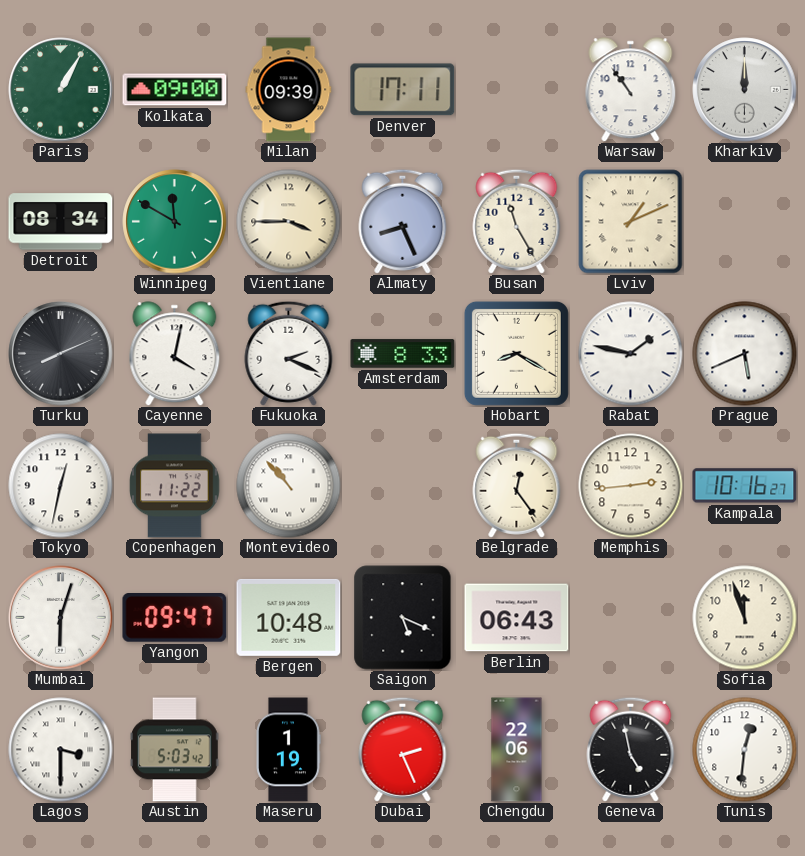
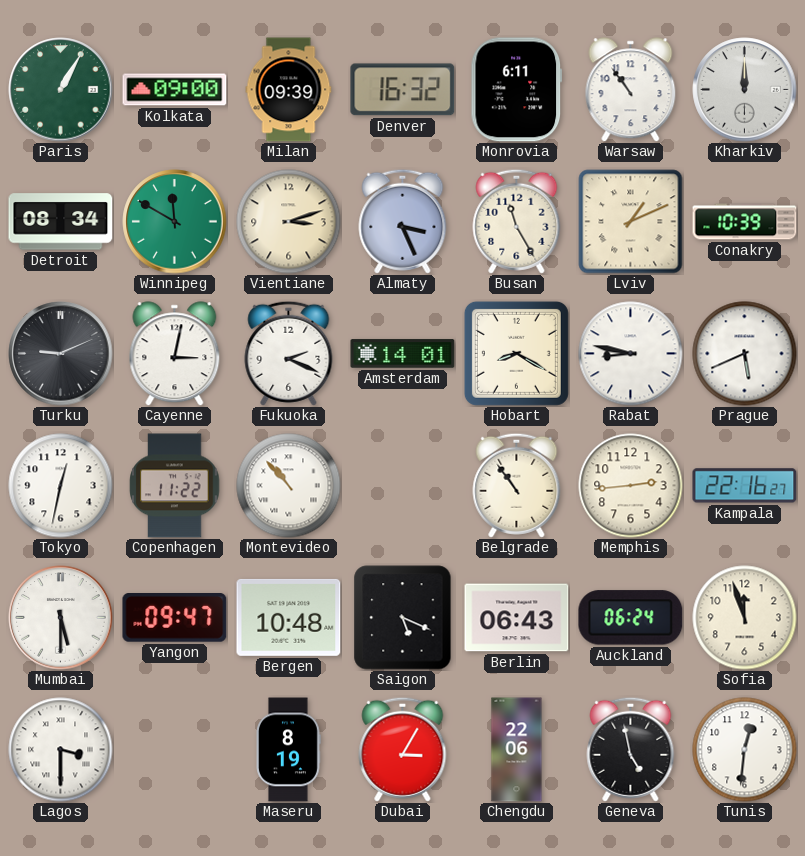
Denver: 17:11 -> 16:32
Monrovia: none -> 6:11
Vientiane: 3:45 -> 3:12
Almaty: 8:26 -> 3:26
Conakry: none -> 10:39
Turku: 8:11 -> 9:11
Cayenne: 4:02 -> 3:02
Amsterdam: 8:33 -> 14:01
Rabat: 1:47 -> 8:47
Belgrade: 12:24 -> 10:54
Kampala: 10:16 -> 22:16
Mumbai: 6:03 -> 5:30
Auckland: none -> 06:24
Austin: 5:03 -> none
Maseru: 1:19 -> 8:19
Dubai: 2:26 -> 3:05
